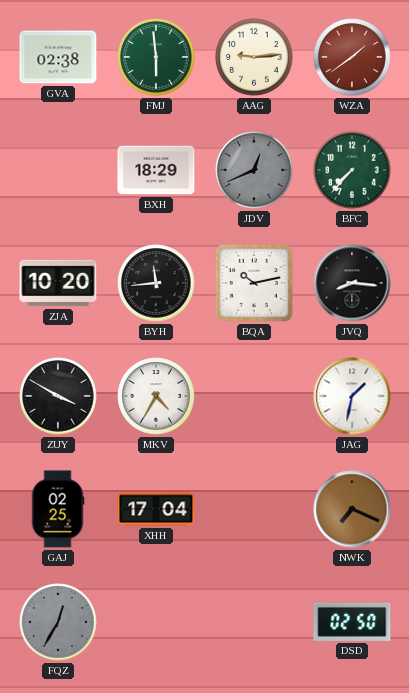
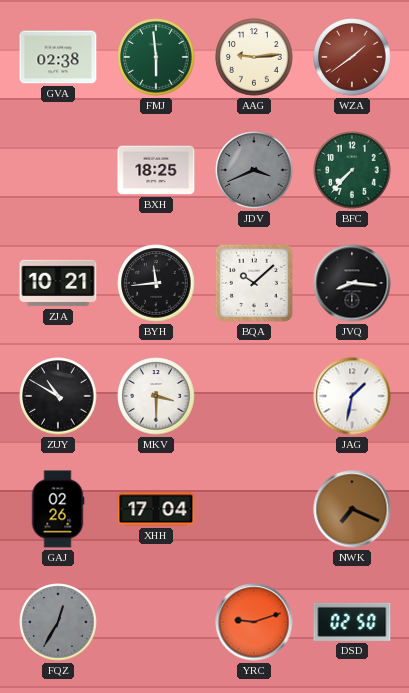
BXH: 18:29 -> 18:25
JDV: 12:41 -> 3:41
ZJA: 10:20 -> 10:21
BQA: 10:13 -> 10:08
ZUY: 3:50 -> 10:50
MKV: 4:35 -> 3:30
GAJ: 02:25 -> 02:26
YRC: none -> 9:12
